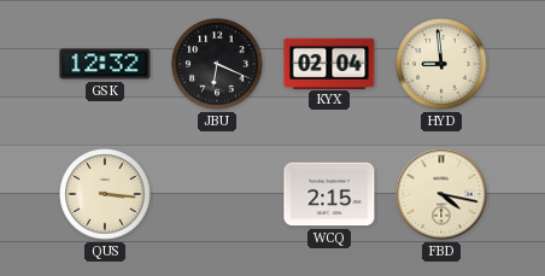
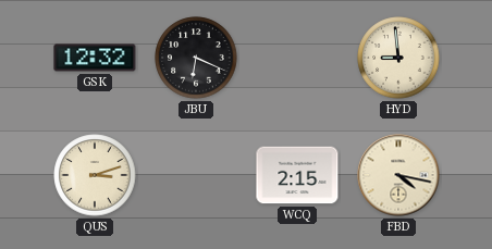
KYX: 02:04 -> none
QUS: 3:16 -> 3:12
